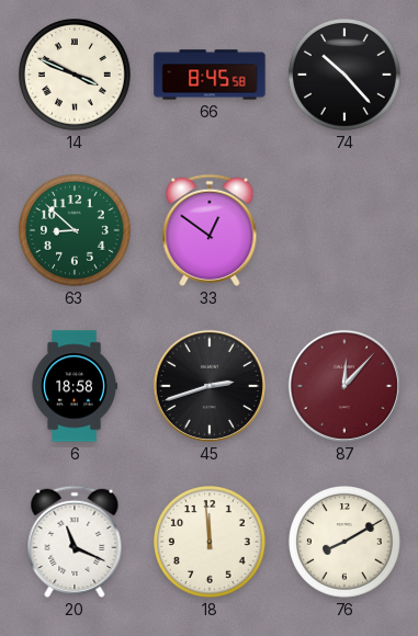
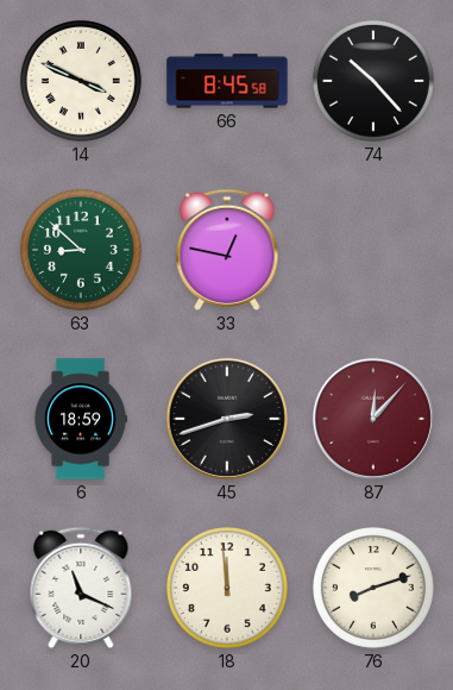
33: 12:51 -> 12:47
6: 18:58 -> 18:59
76: 8:10 -> 8:12
